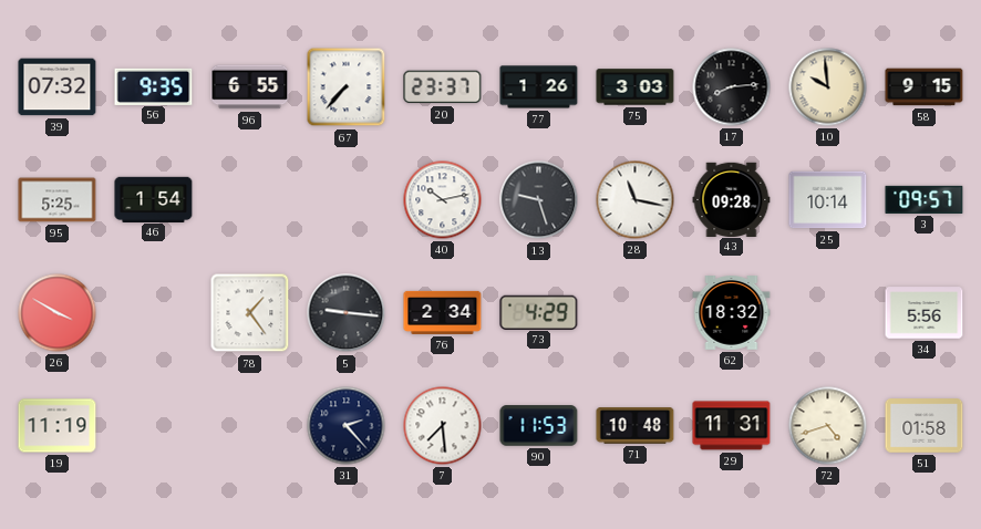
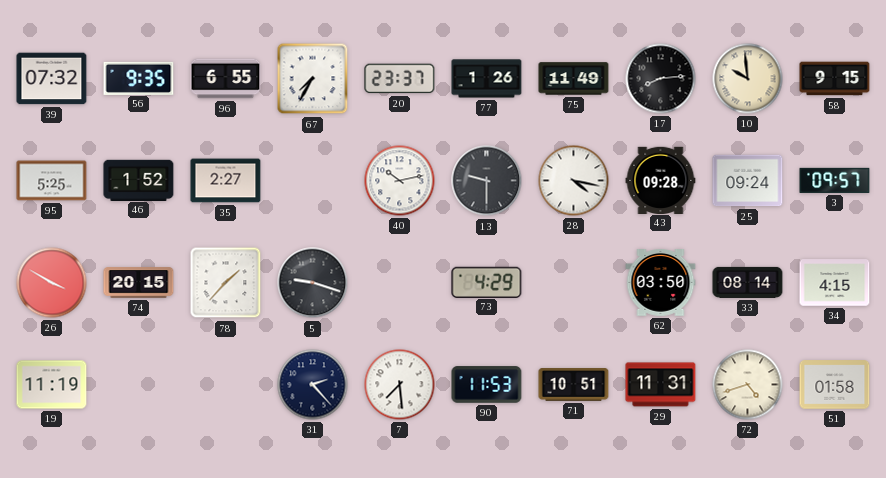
67: 7:37 -> 7:35
75: 3:03 -> 11:49
46: 1:54 -> 1:52
35: none -> 2:27
13: 9:27 -> 9:30
28: 11:17 -> 4:17
25: 10:14 -> 09:24
74: none -> 20:15
78: 1:24 -> 1:37
5: 9:16 -> 9:18
76: 2:34 -> none
62: 18:32 -> 03:50
33: none -> 08:14
34: 5:56 -> 4:15
71: 10:48 -> 10:51
